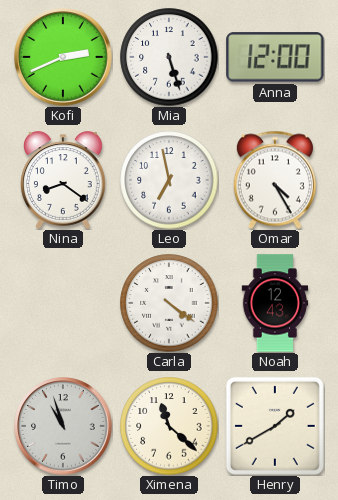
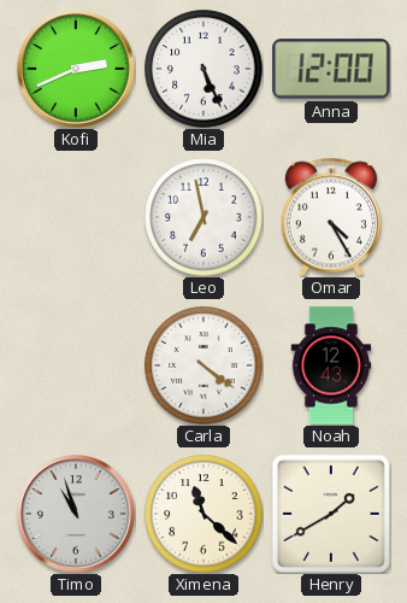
Mia: 5:27 -> 5:26
Nina: 8:21 -> none
